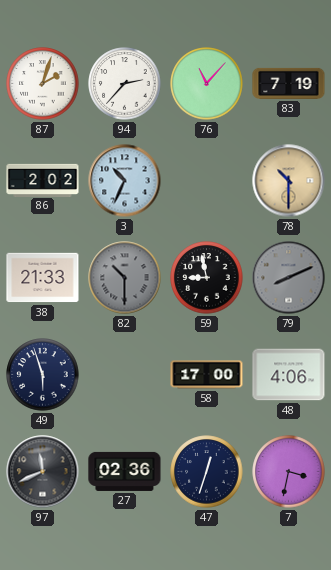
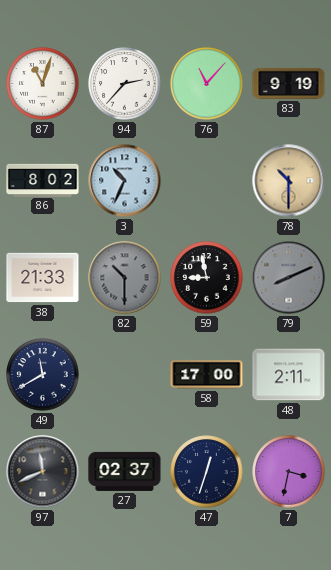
87: 2:03 -> 11:03
83: 7:19 -> 9:19
86: 2:02 -> 8:02
49: 5:57 -> 11:40
48: 4:06 -> 2:11
27: 02:36 -> 02:37
